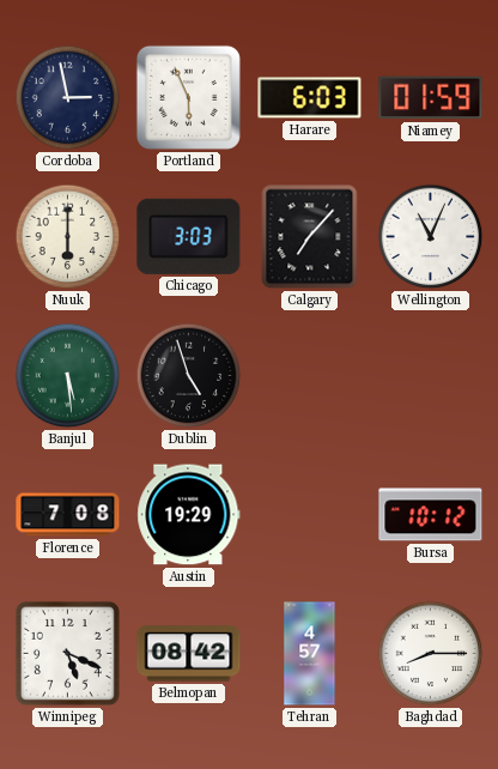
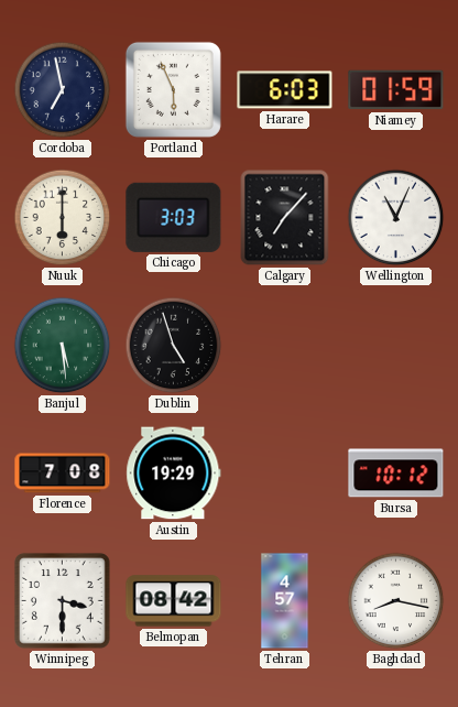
Cordoba: 2:58 -> 6:58
Winnipeg: 5:19 -> 3:30
Baghdad: 8:15 -> 8:17
